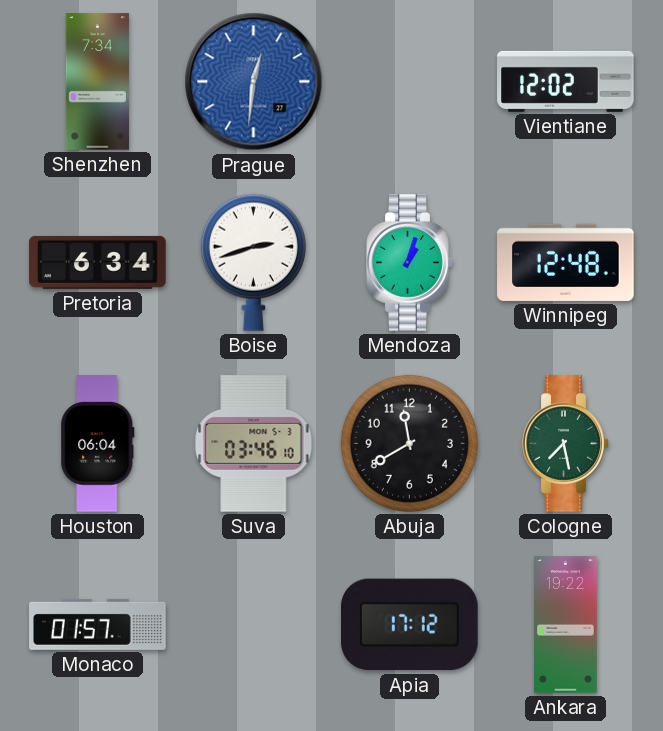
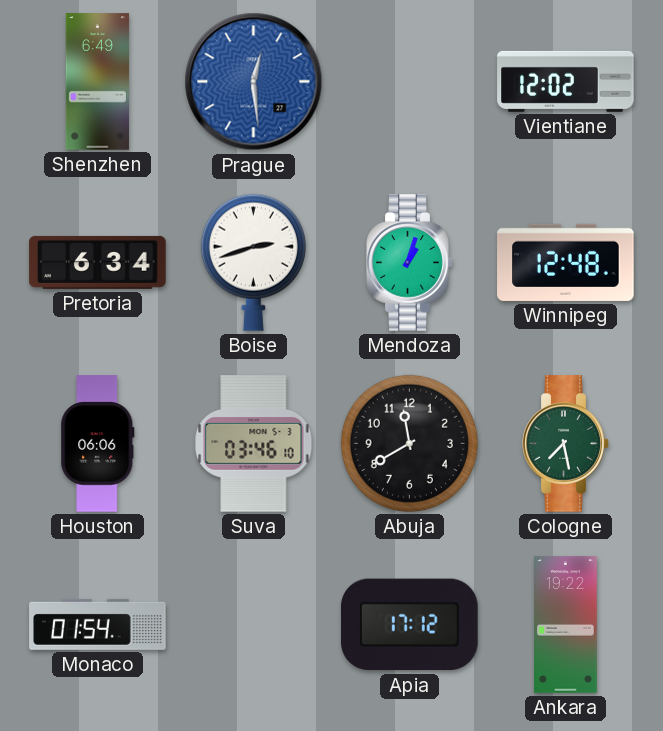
Shenzhen: 7:34 -> 6:49
Prague: 12:31 -> 12:29
Houston: 06:04 -> 06:06
Monaco: 01:57 -> 01:54
